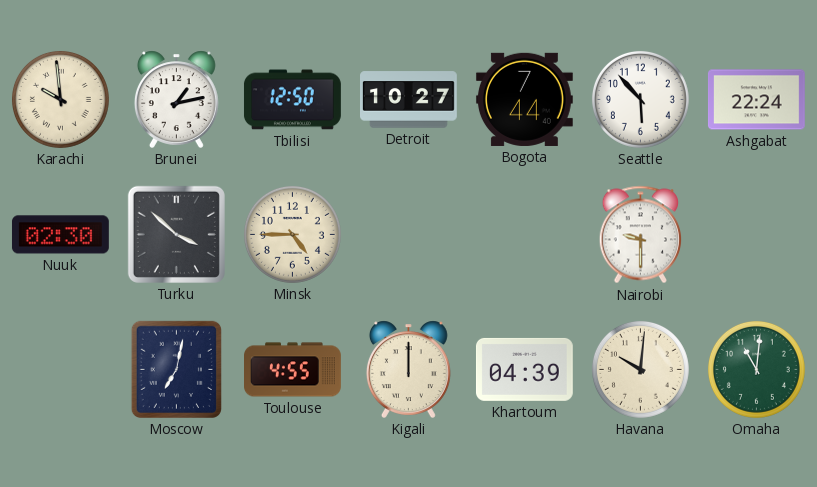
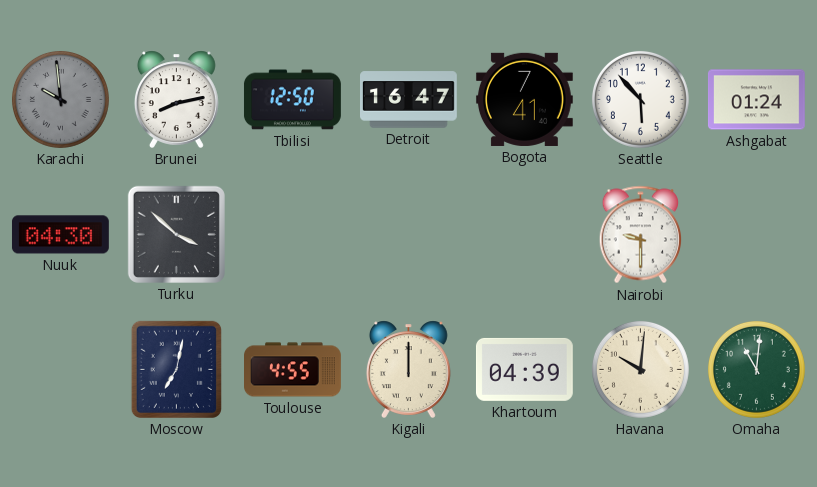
Karachi dial: cream -> grey
Brunei: 1:13 -> 8:13
Detroit: 10:27 -> 16:47
Bogota: 7:44 -> 7:41
Ashgabat: 22:24 -> 01:24
Nuuk: 02:30 -> 04:30
Minsk: 4:45 -> none
